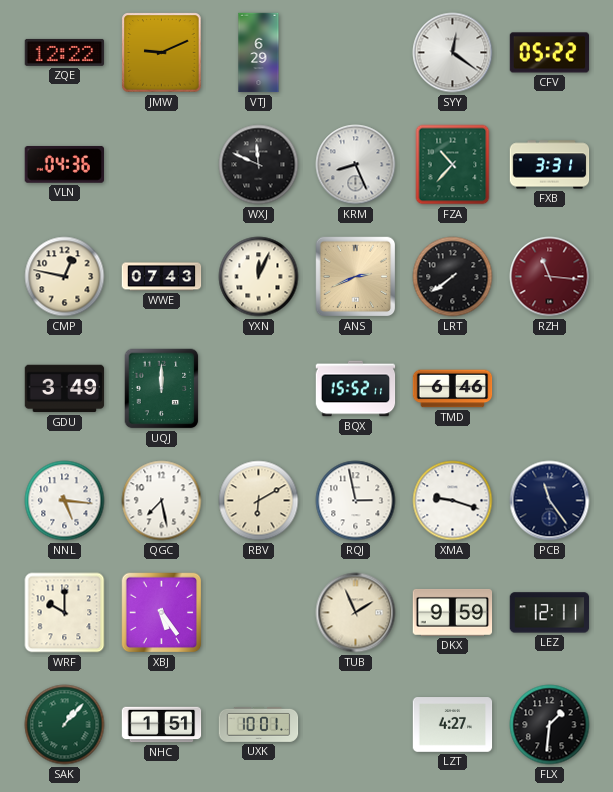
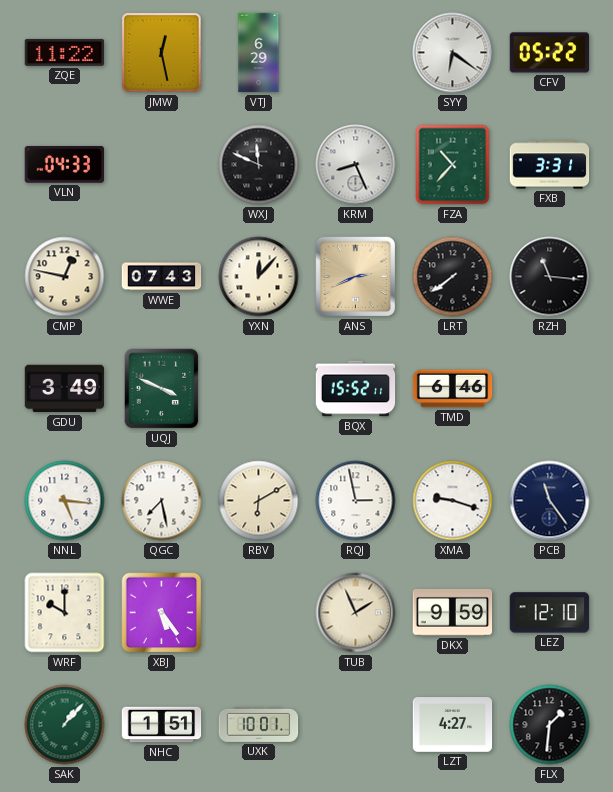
ZQE: 12:22 -> 11:22
JMW: 9:11 -> 12:28
SYY: 12:21 -> 6:21
VLN: 04:36 -> 04:33
YXN: 12:04 -> 12:07
RZH dial: burgundy -> black
UQJ: 12:00 -> 3:49
LEZ: 12:11 -> 12:10
